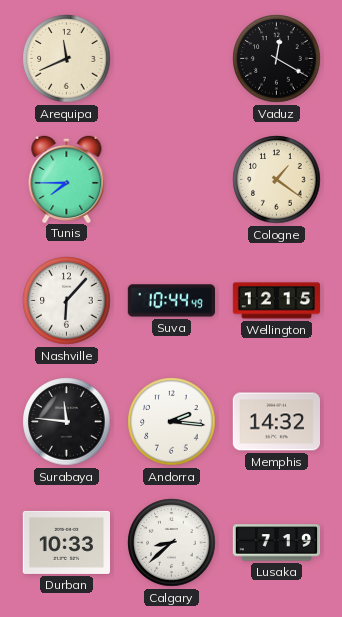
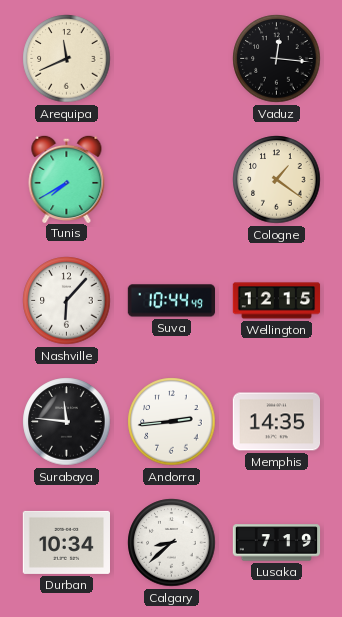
Vaduz: 12:20 -> 12:16
Tunis: 7:45 -> 7:40
Andorra: 2:16 -> 2:44
Memphis: 14:32 -> 14:35
Durban: 10:33 -> 10:34
